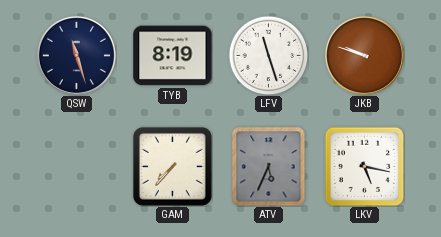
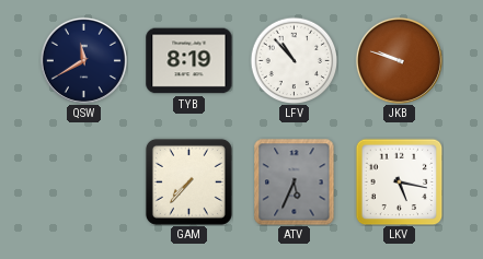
QSW: 11:27 -> 11:40
LFV: 11:27 -> 10:53
